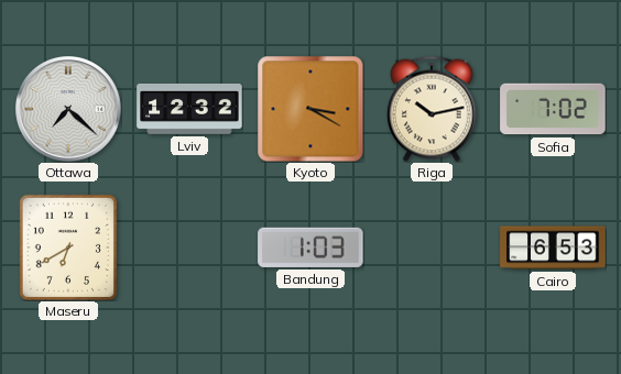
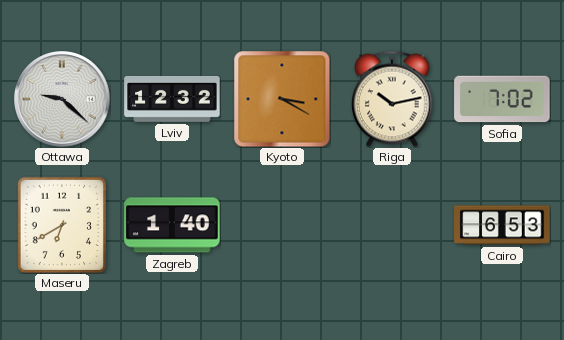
Ottawa: 7:22 -> 9:22
Zagreb: none -> 1:40
Bandung: 1:03 -> none
